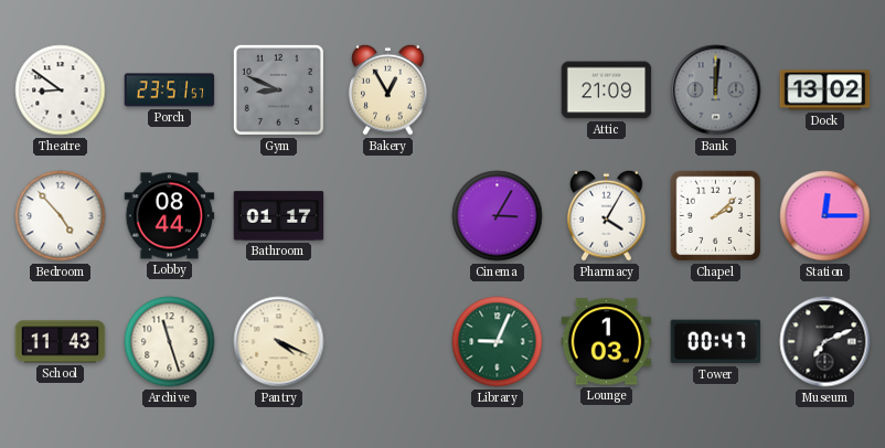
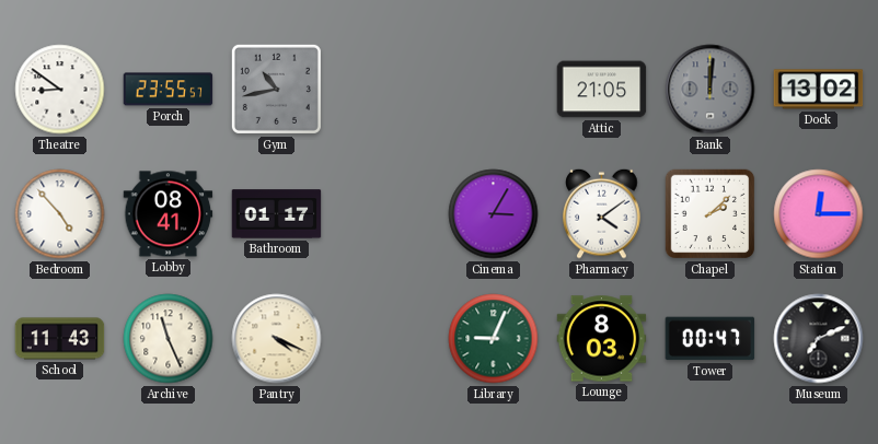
Porch: 23:51 -> 23:55
Gym: 8:49 -> 10:43
Bakery: 12:55 -> none
Attic: 21:09 -> 21:05
Lobby: 08:44 -> 08:41
Pharmacy: 4:05 -> 4:09
Archive: 11:27 -> 11:26
Lounge: 1:03 -> 8:03
